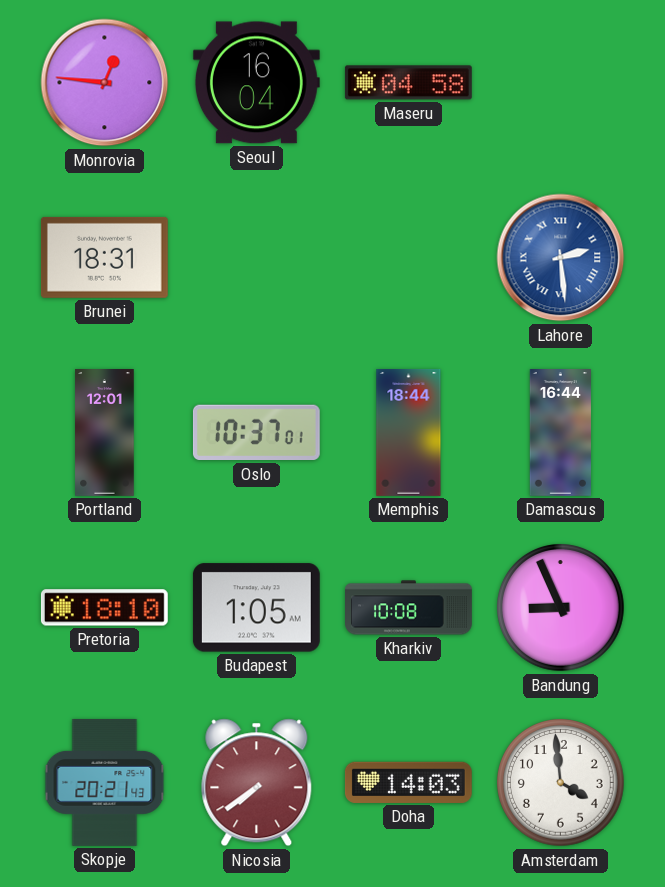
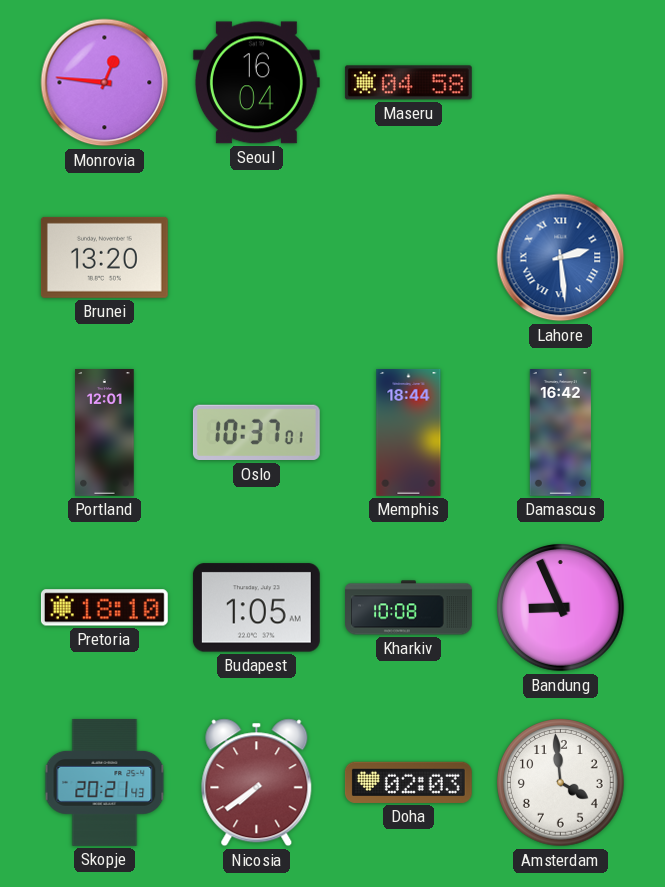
Brunei: 18:31 -> 13:20
Damascus: 16:44 -> 16:42
Doha: 14:03 -> 02:03
